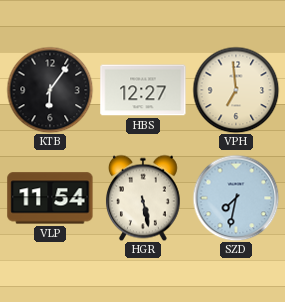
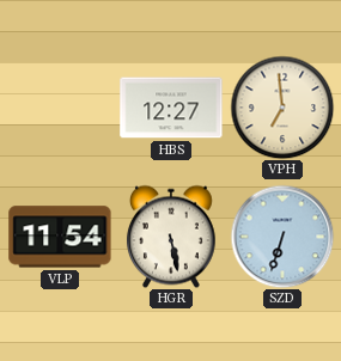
KTB: 6:06 -> none
SZD: 7:32 -> 6:33
